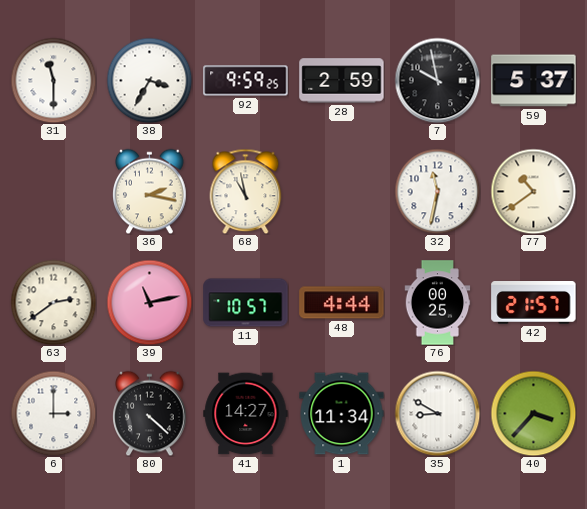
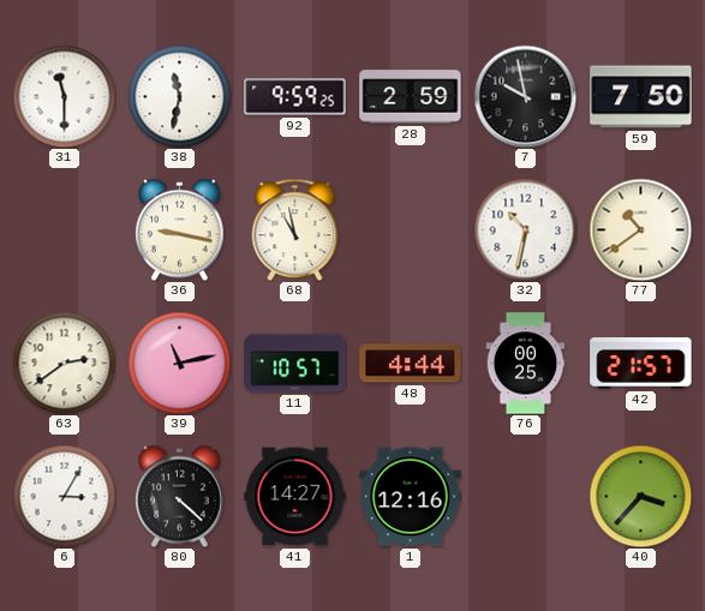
38: 3:35 -> 11:32
59: 5:37 -> 7:50
36: 2:17 -> 9:17
32: 11:32 -> 10:32
6: 3:00 -> 3:05
1: 11:34 -> 12:16
35: 8:50 -> none
